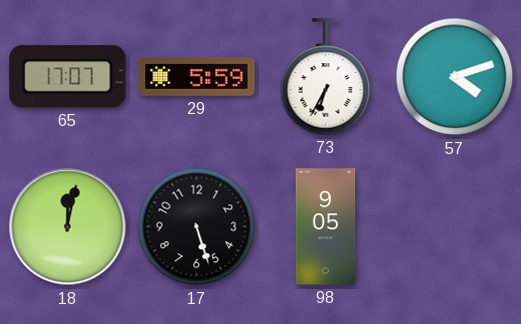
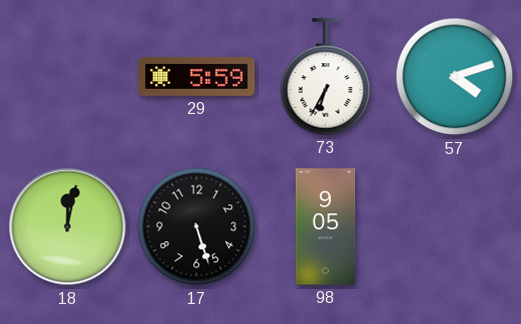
65: 17:07 -> none
